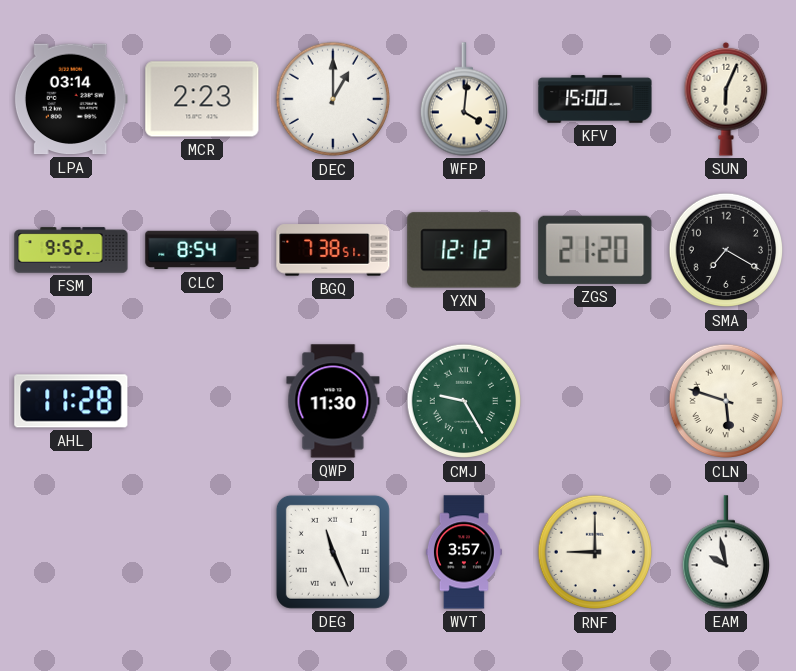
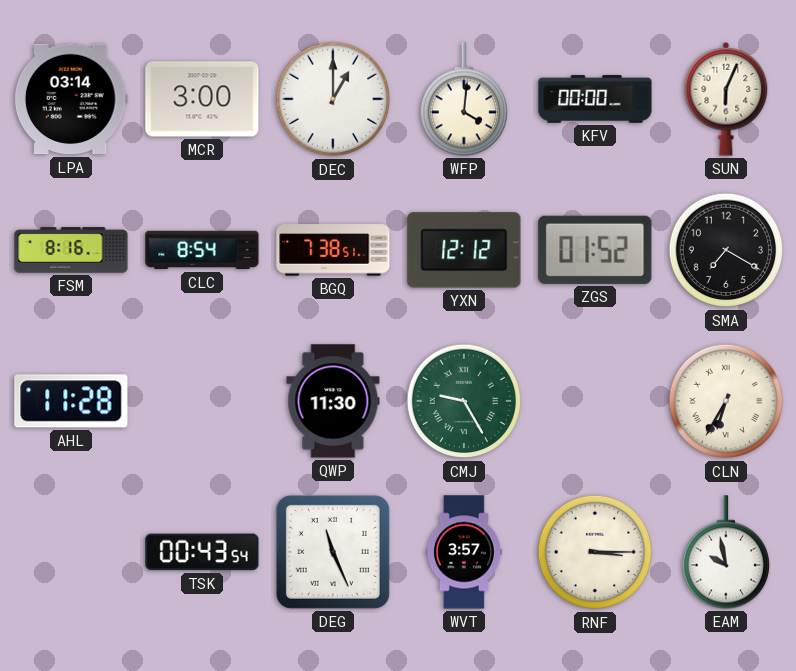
MCR: 2:23 -> 3:00
KFV: 15:00 -> 00:00
FSM: 9:52 -> 8:16
ZGS: 21:20 -> 01:52
CLN: 5:48 -> 6:35
TSK: none -> 00:43
RNF: 9:00 -> 3:15
